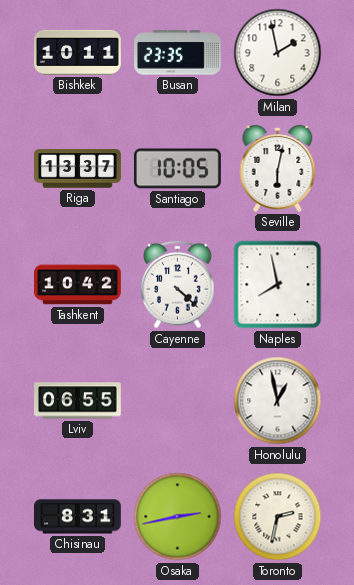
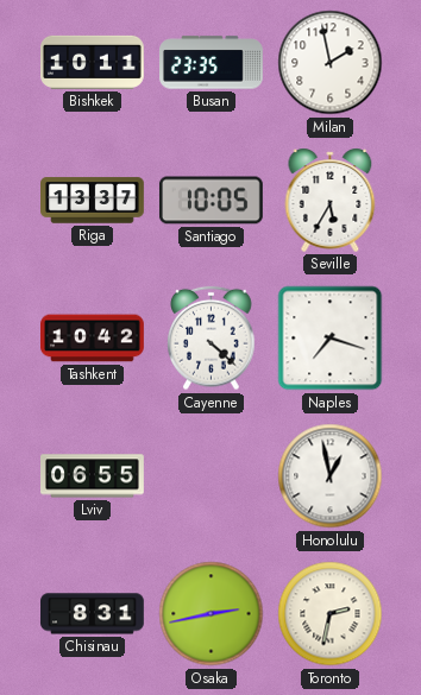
Seville: 6:02 -> 5:35
Naples: 7:58 -> 7:18
